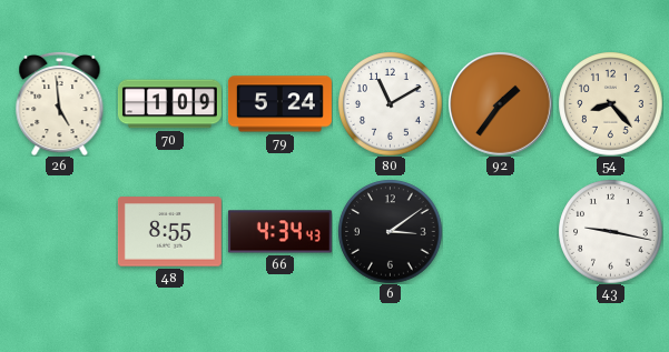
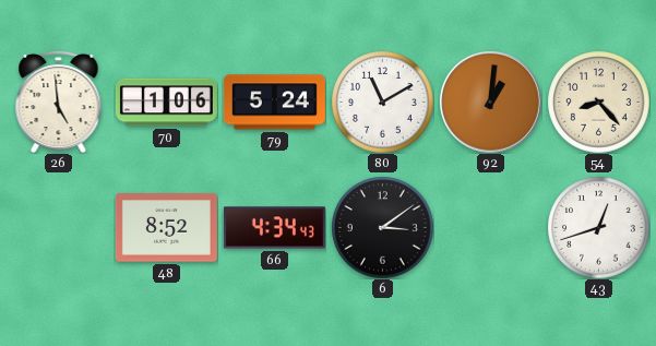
70: 1:09 -> 1:06
92: 1:36 -> 1:01
48: 8:55 -> 8:52
43: 9:17 -> 12:42
